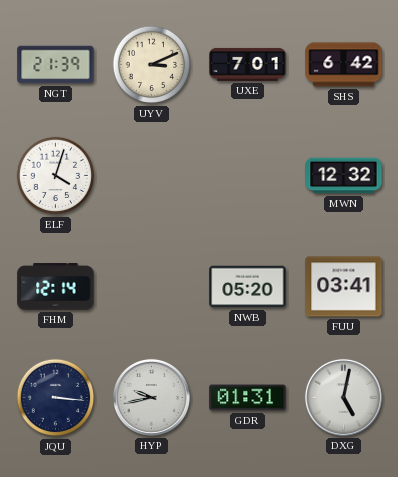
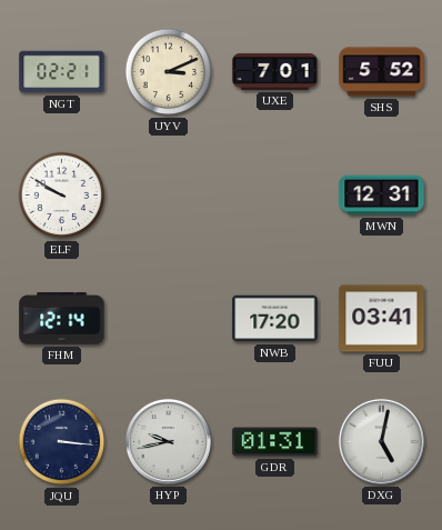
NGT: 21:39 -> 02:21
SHS: 6:42 -> 5:52
ELF: 4:03 -> 9:50
MWN: 12:32 -> 12:31
NWB: 05:20 -> 17:20
